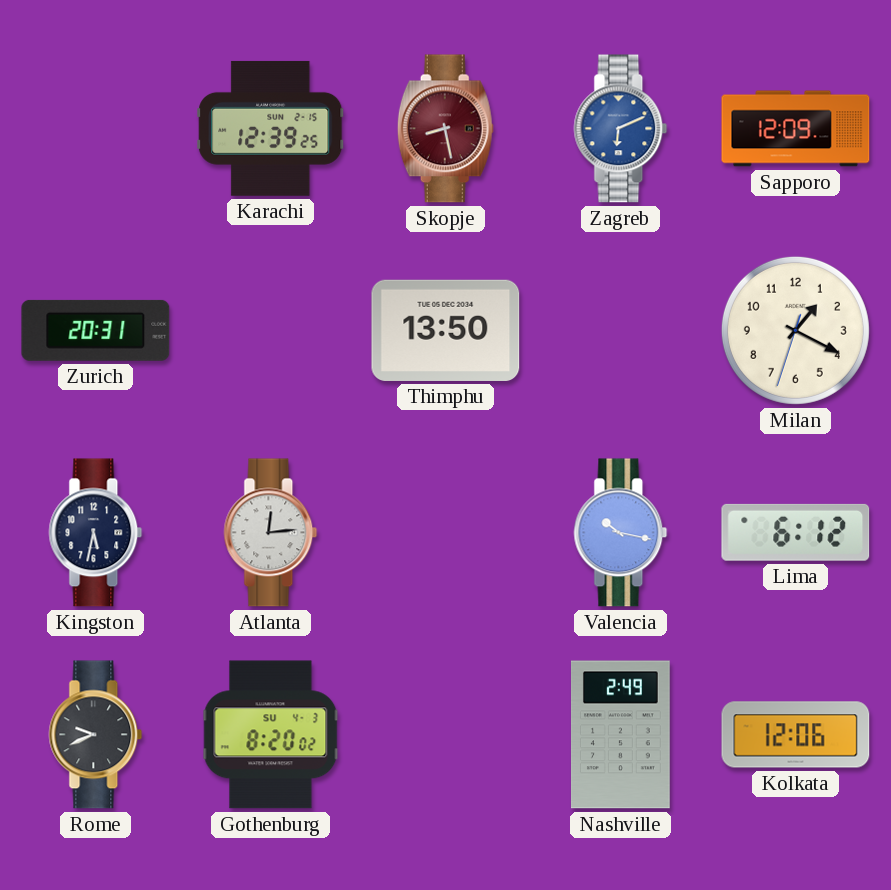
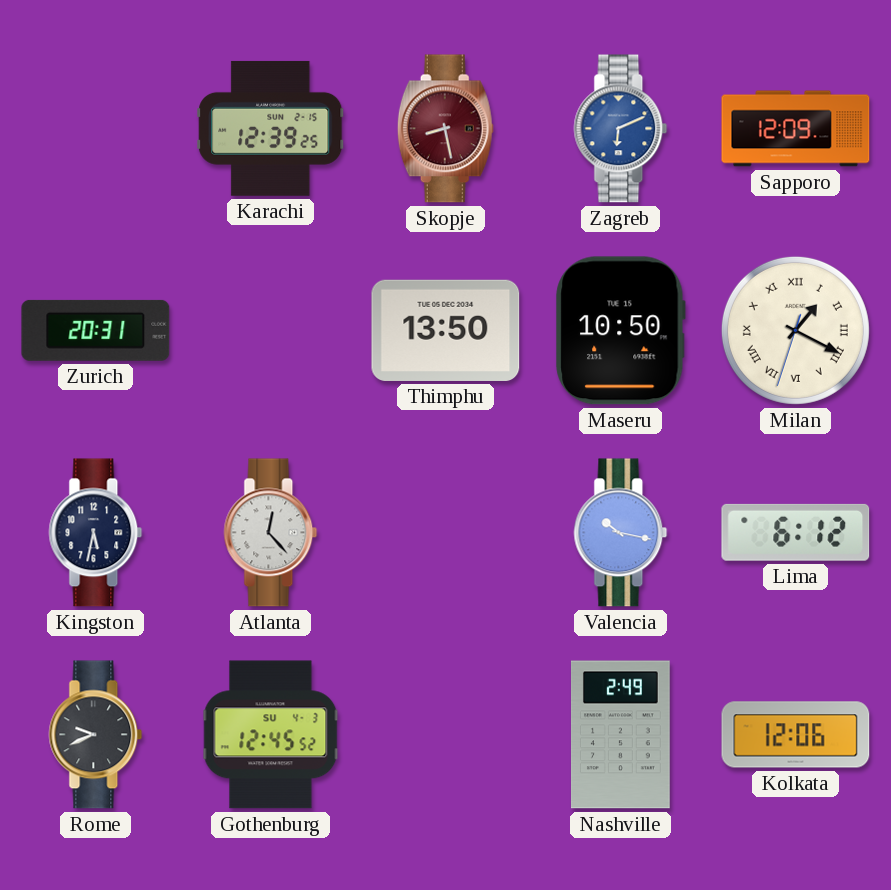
Maseru: none -> 10:50
Milan numerals: Arabic -> Roman
Atlanta: 12:14 -> 12:23
Gothenburg: 8:20 -> 12:45
